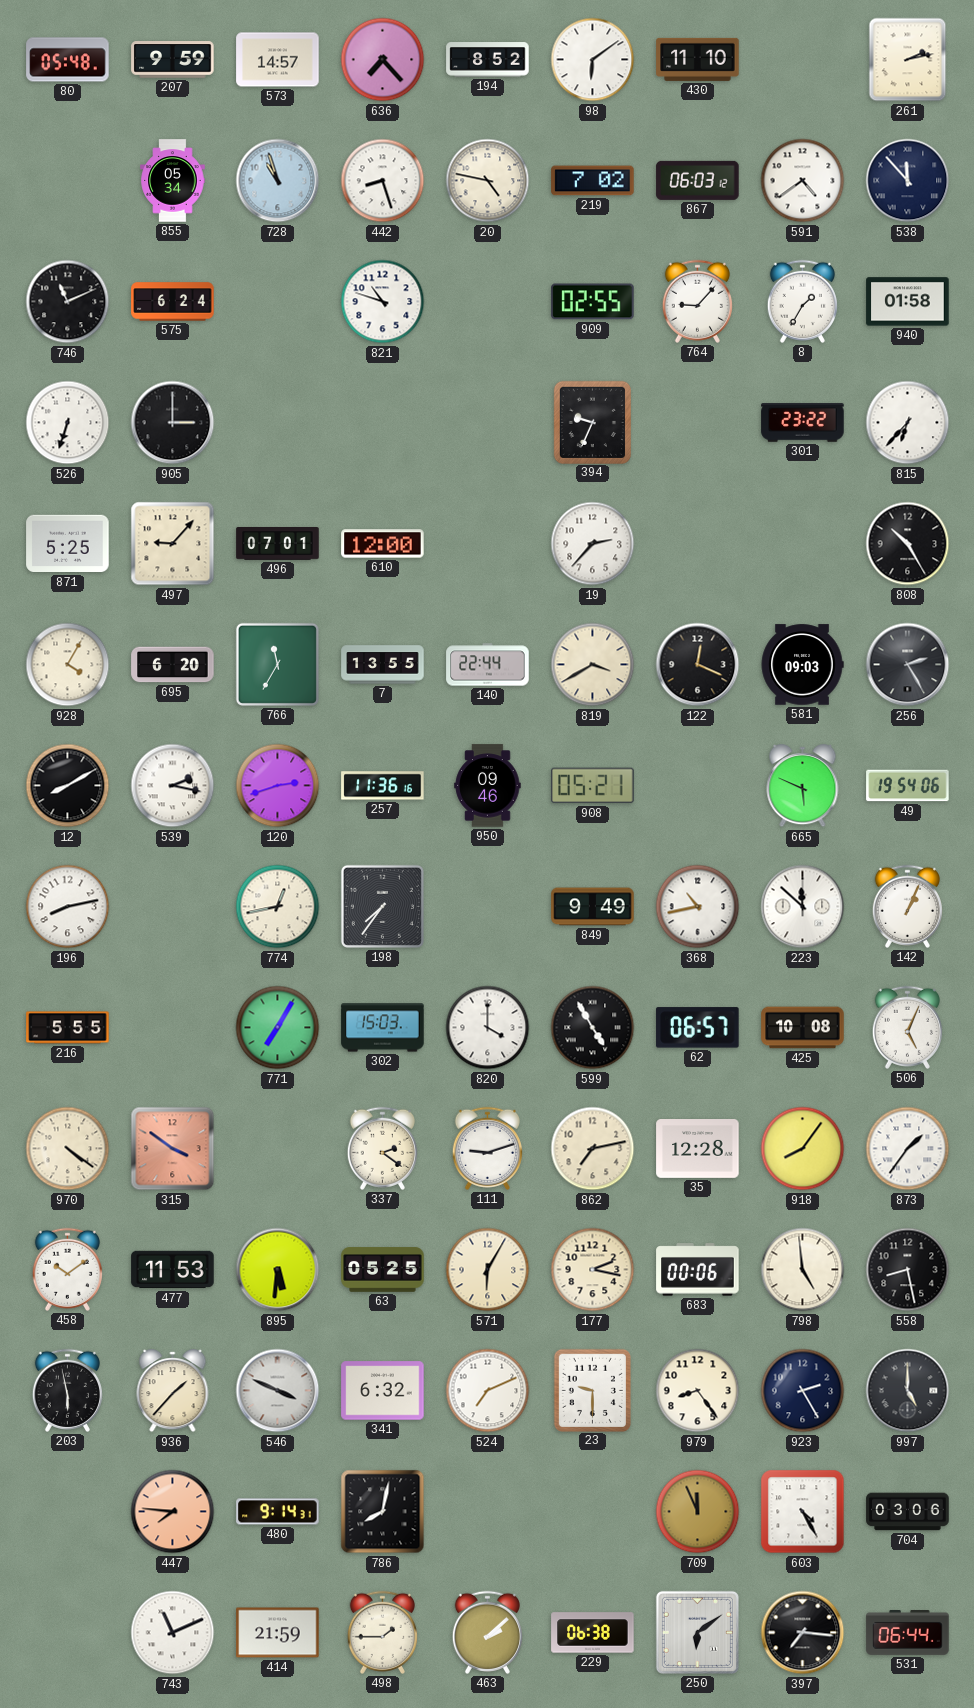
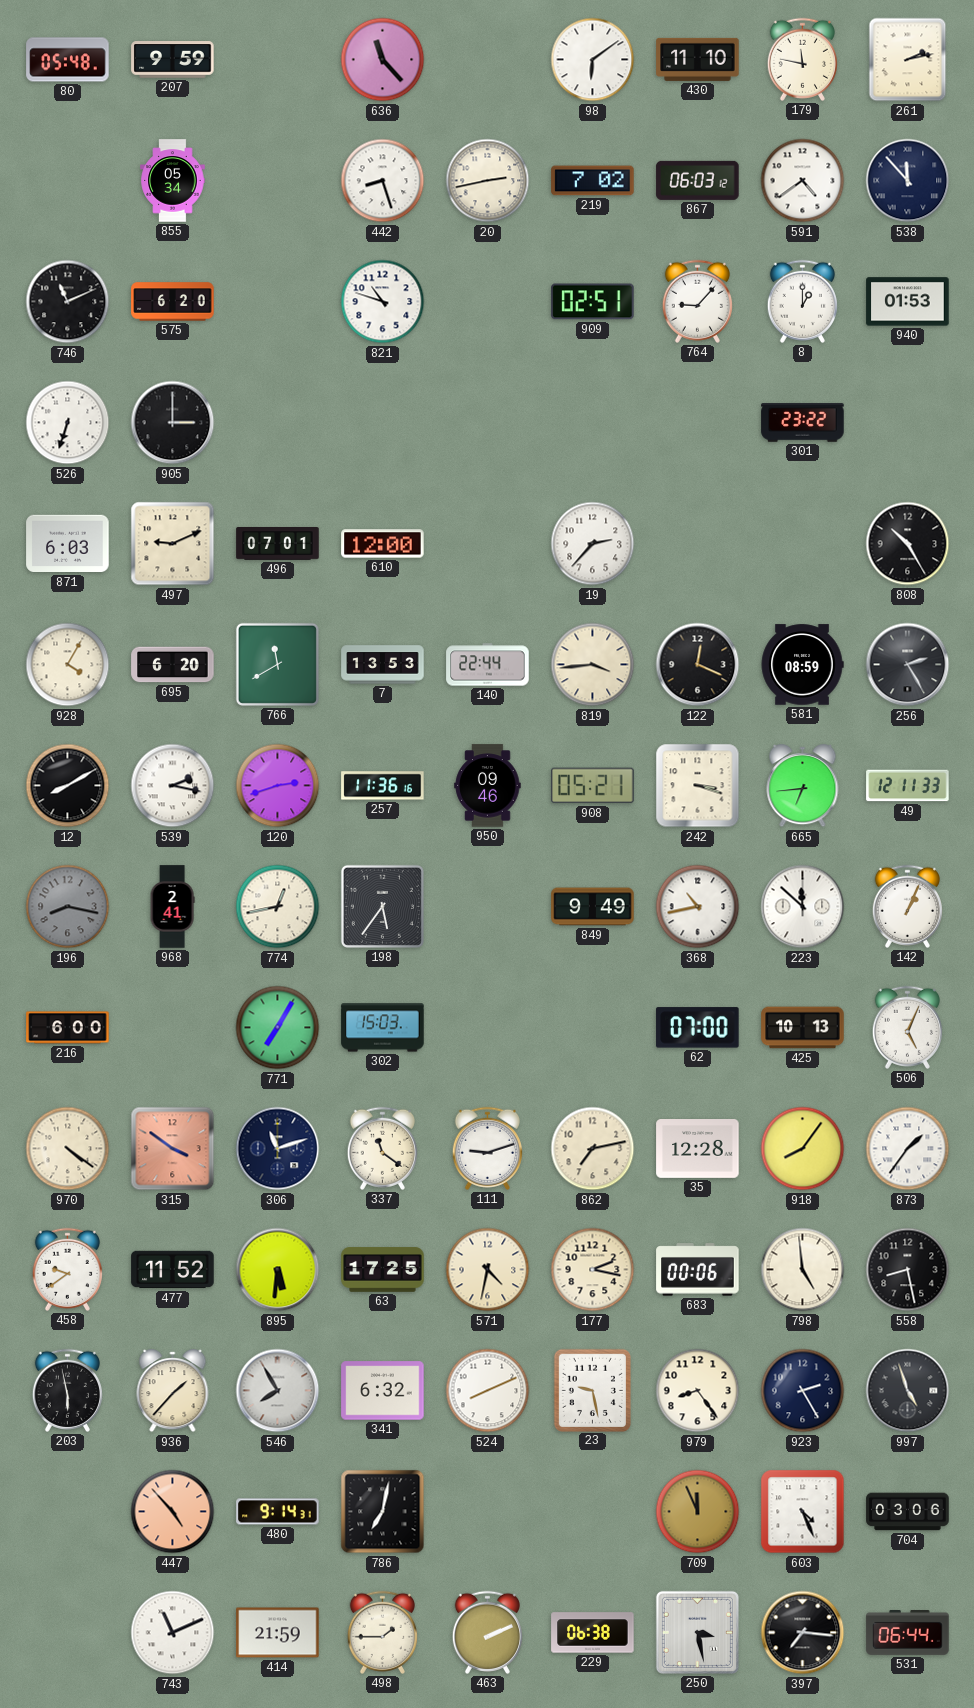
573: 14:57 -> none
636: 7:23 -> 11:23
194: 8:52 -> none
179: none -> 11:47
728: 10:57 -> none
20: 4:47 -> 2:43
575: 6:24 -> 6:20
909: 02:55 -> 02:51
8: 1:35 -> 1:00
940: 01:58 -> 01:53
394: 9:34 -> none
815: 6:37 -> none
871: 5:25 -> 6:03
497: 9:07 -> 9:11
766: 11:35 -> 11:40
7: 13:55 -> 13:53
819: 3:40 -> 3:44
581: 09:03 -> 08:59
242: none -> 3:18
665: 5:49 -> 6:44
49: 19:54 -> 12:11
196: 8:13 -> 8:17
196 dial: white -> grey
968: none -> 2:41
198: 7:36 -> 5:36
216: 5:55 -> 6:00
820: 4:00 -> none
599: 4:55 -> none
62: 06:57 -> 07:00
425: 10:08 -> 10:13
306: none -> 11:12
337: 2:21 -> 11:21
458: 10:09 -> 9:39
477: 11:53 -> 11:52
63: 05:25 -> 17:25
571: 6:05 -> 4:32
546: 3:49 -> 7:55
524: 7:11 -> 8:11
23: 9:30 -> 9:28
997: 5:00 -> 4:57
447: 7:46 -> 4:53
786: 8:02 -> 7:02
603: 4:25 -> 4:26
463: 2:08 -> 2:11
250: 6:09 -> 3:28
